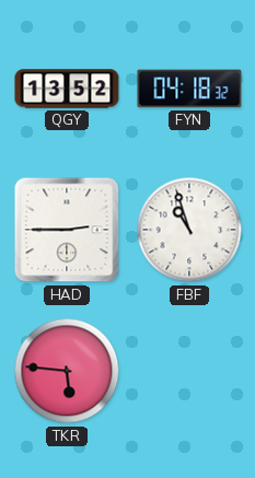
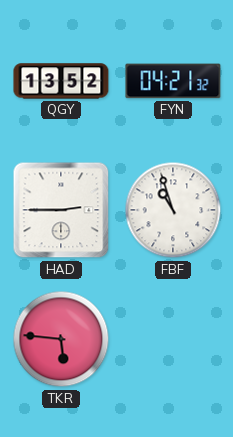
FYN: 04:18 -> 04:21
